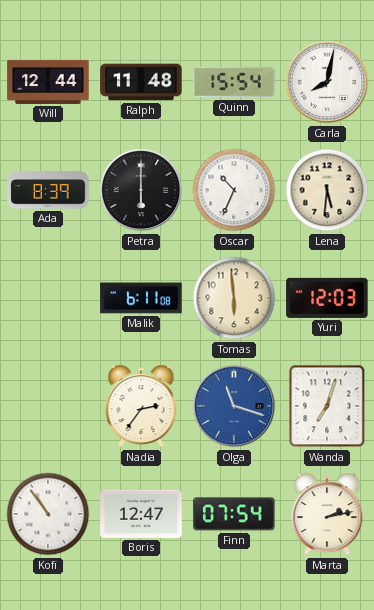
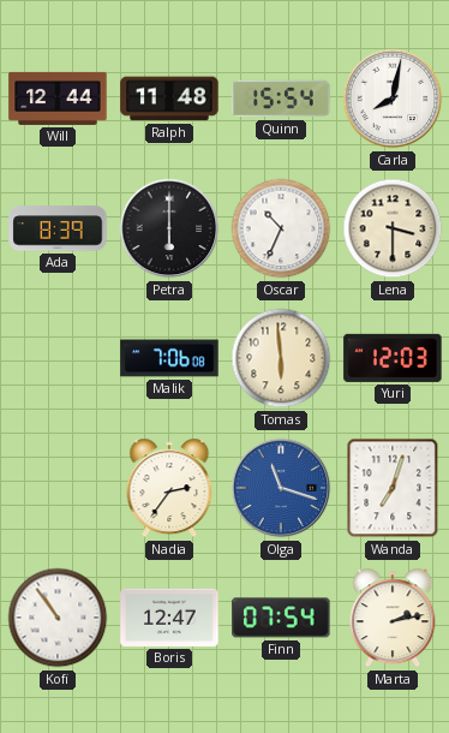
Lena: 5:31 -> 3:30
Malik: 6:11 -> 7:06
